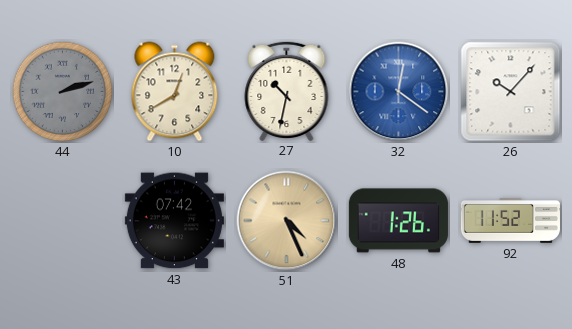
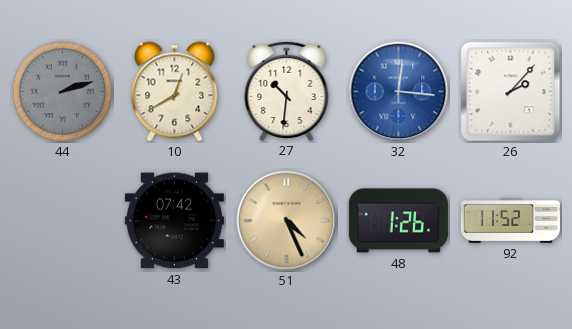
27: 10:32 -> 10:31
32: 12:21 -> 12:16
26: 10:07 -> 2:07
